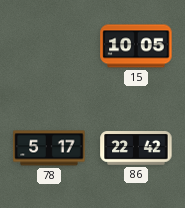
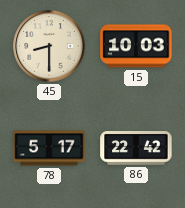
45: none -> 8:30
15: 10:05 -> 10:03
